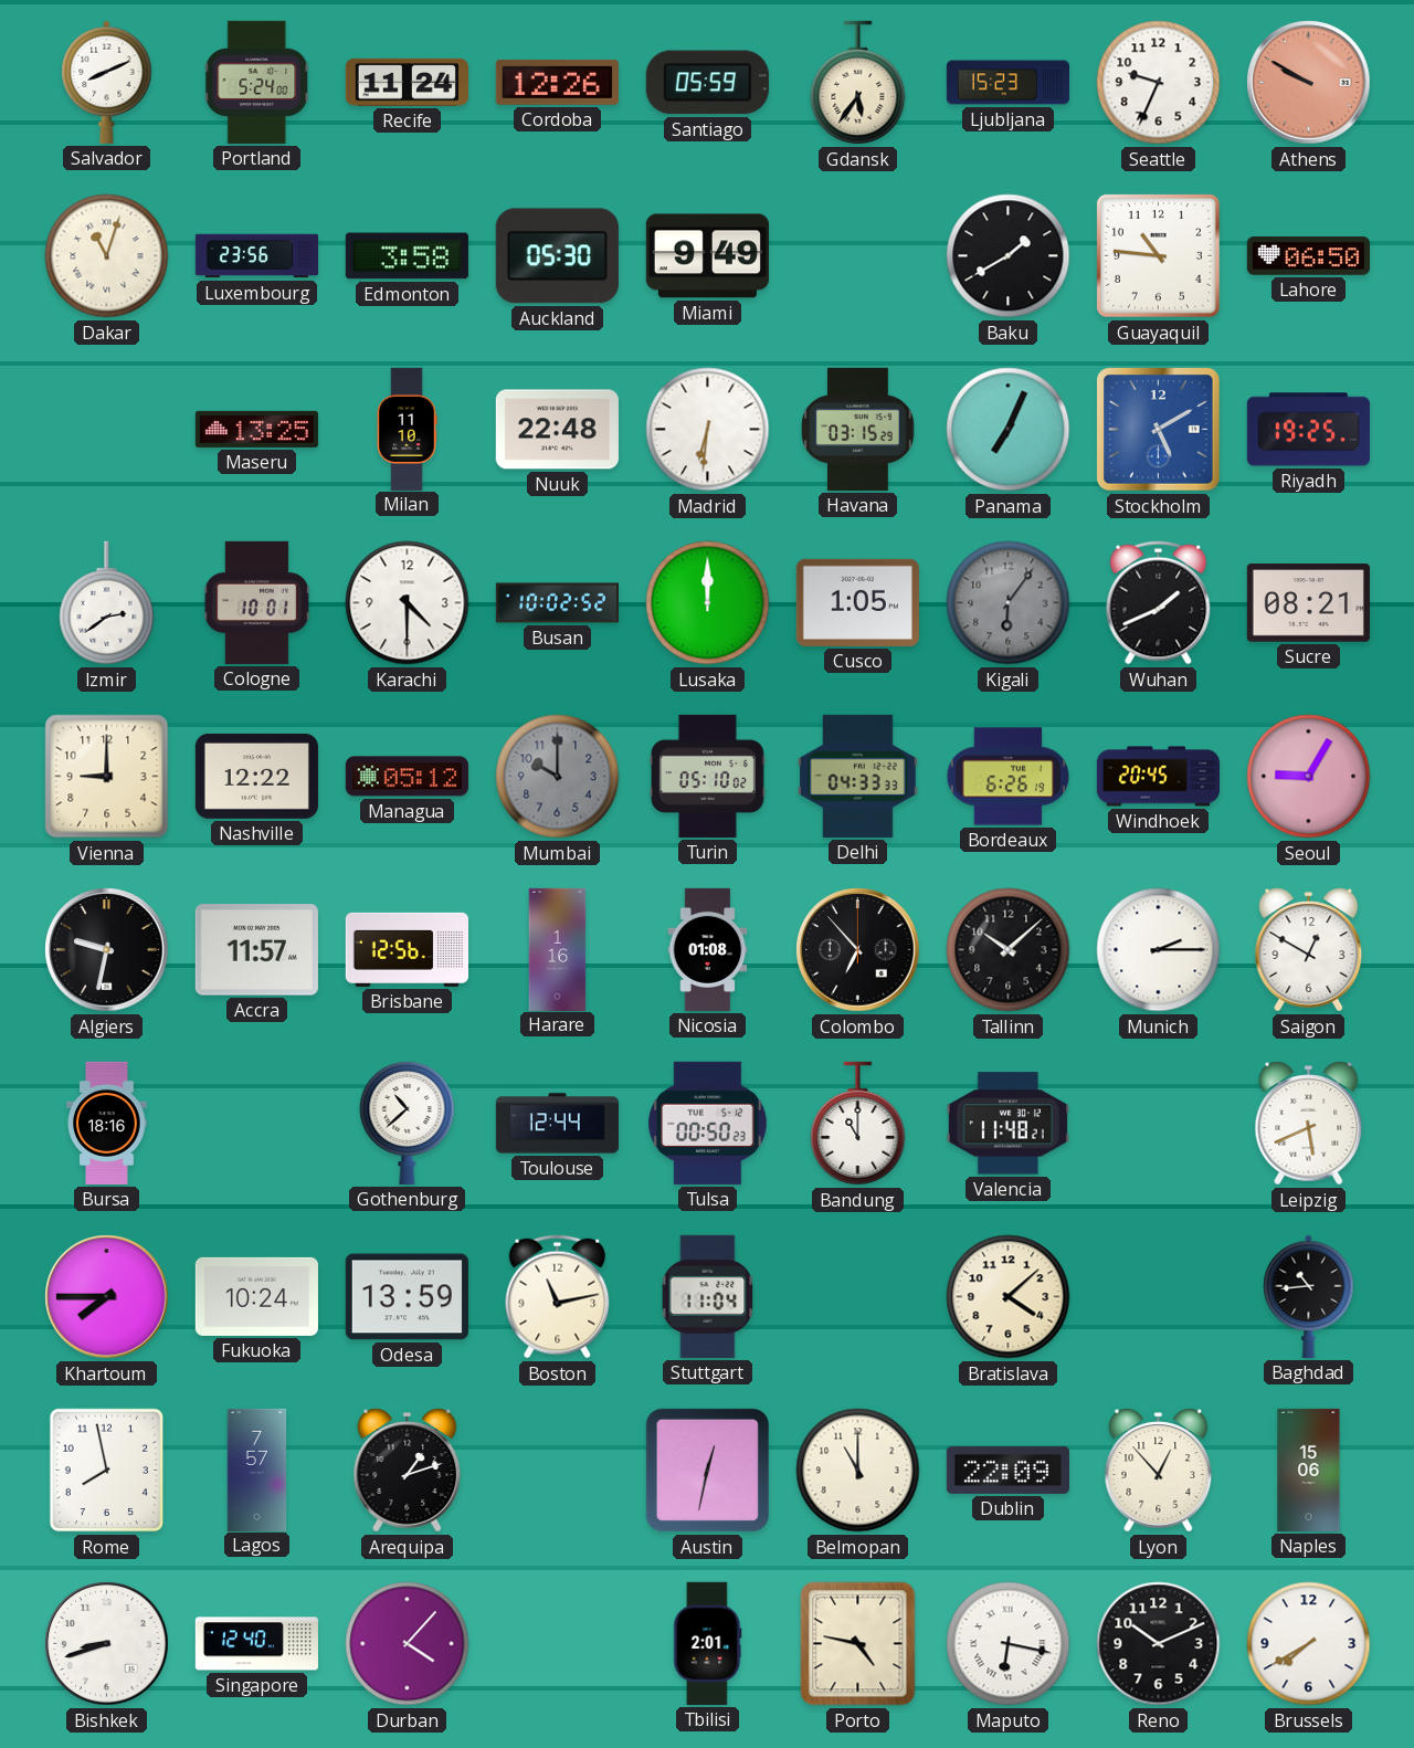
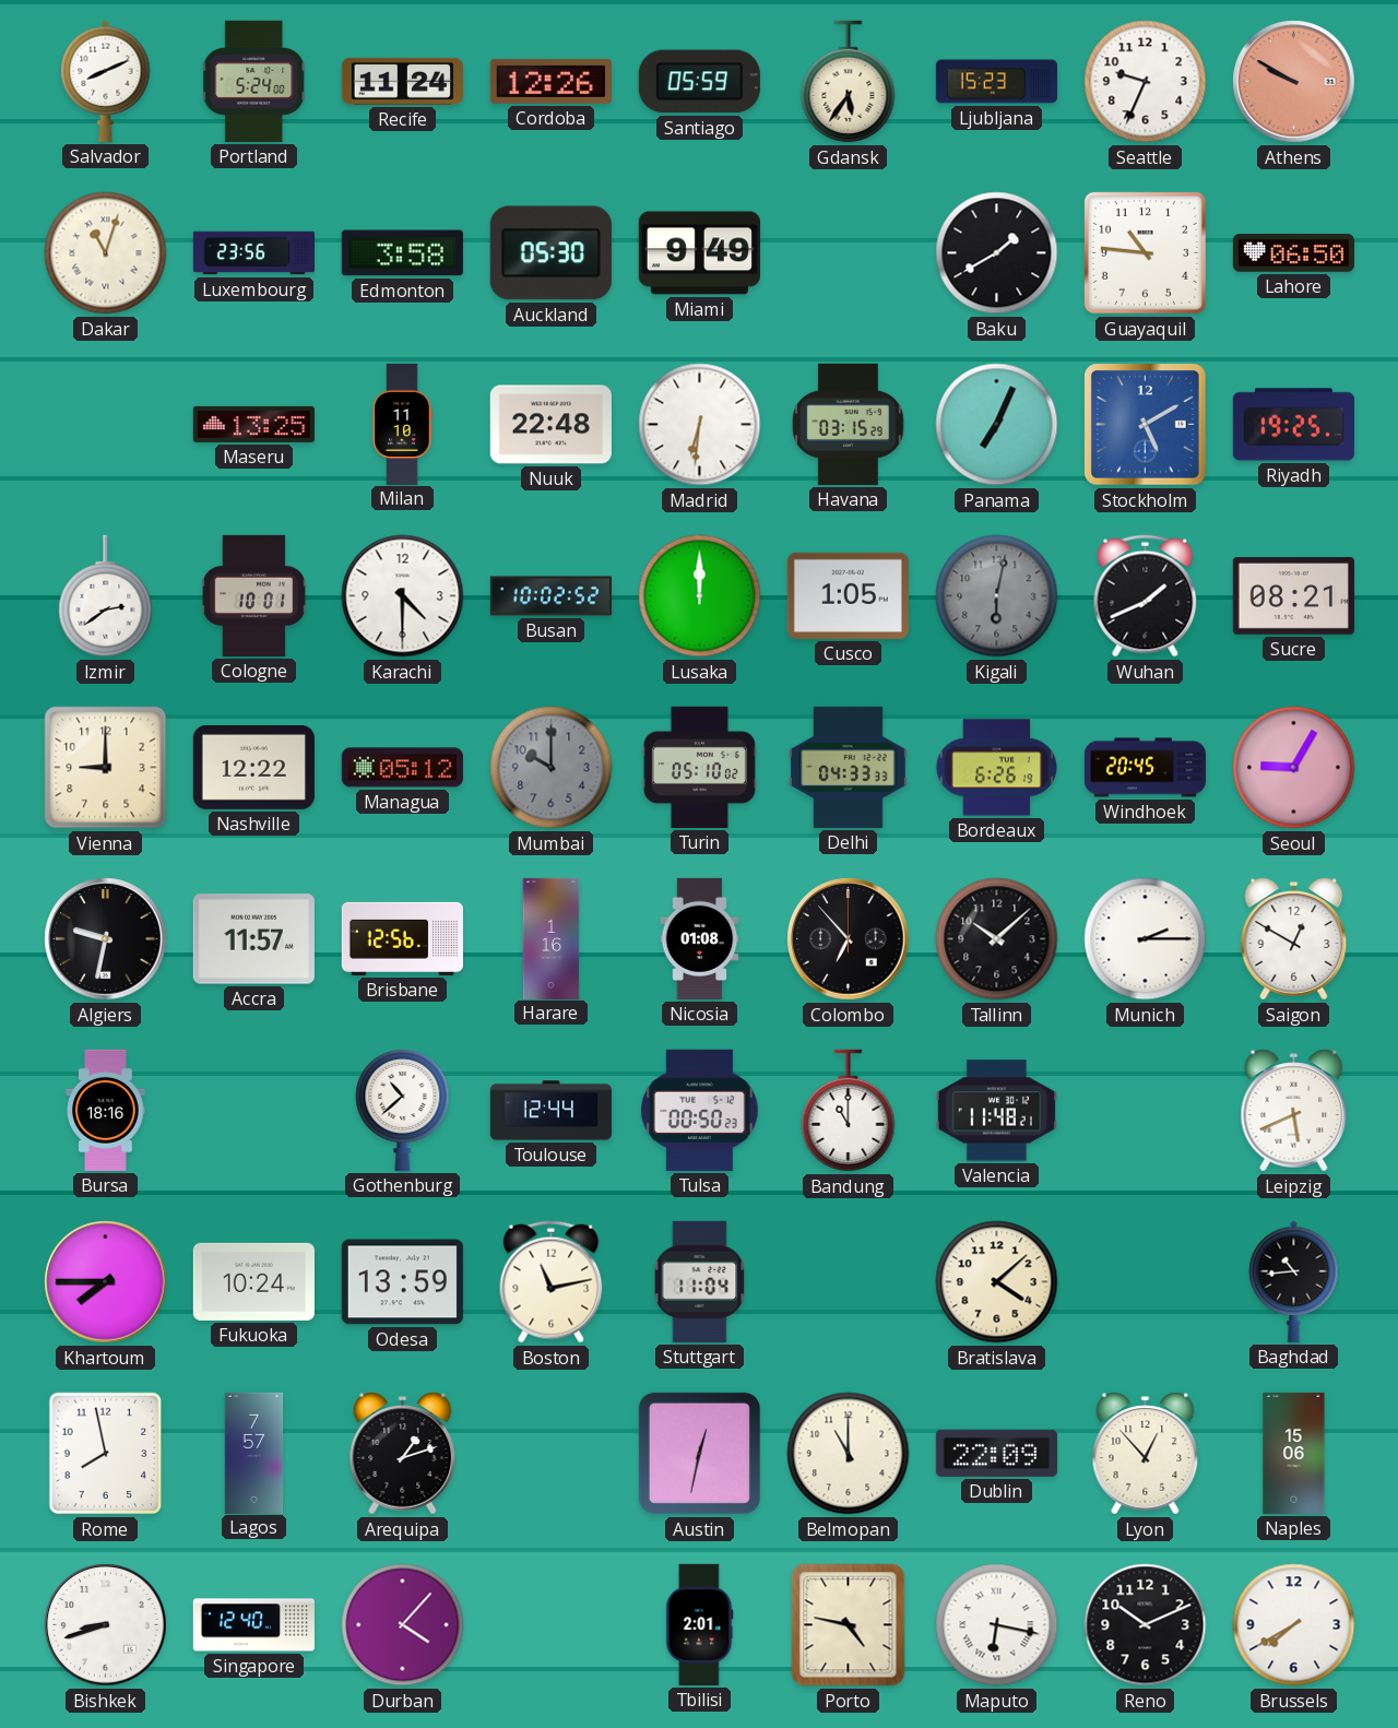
Kigali: 6:06 -> 6:02
